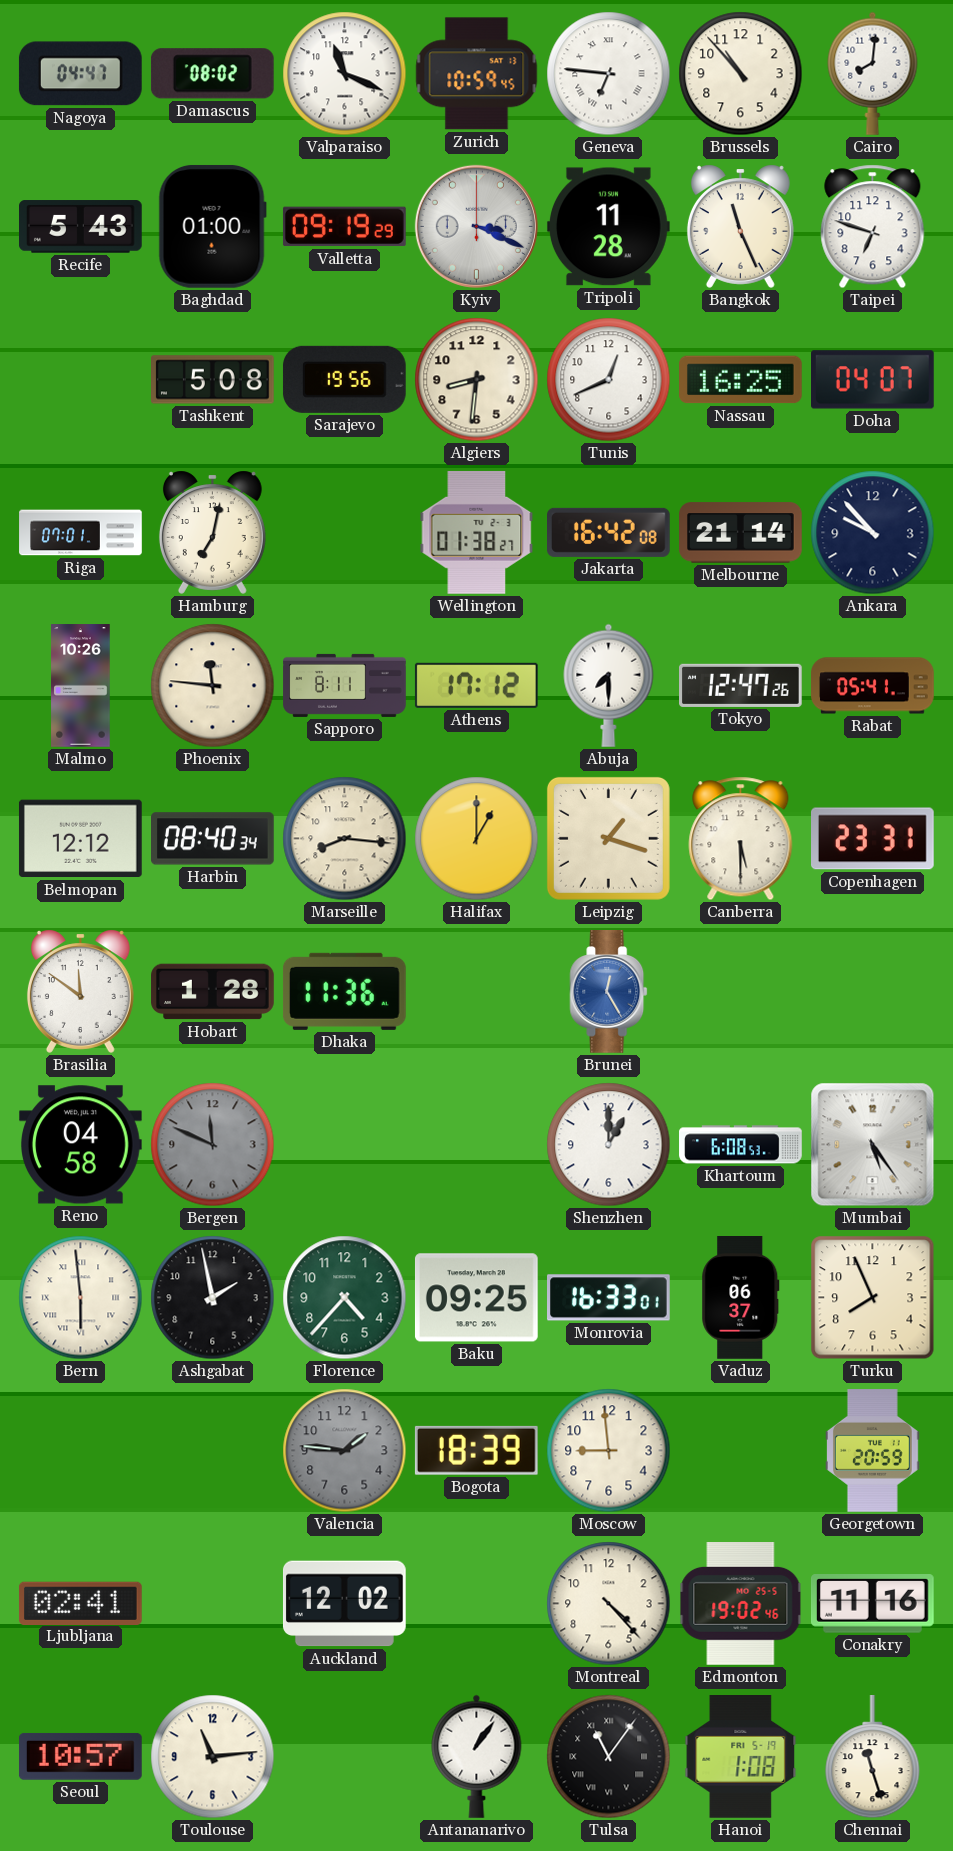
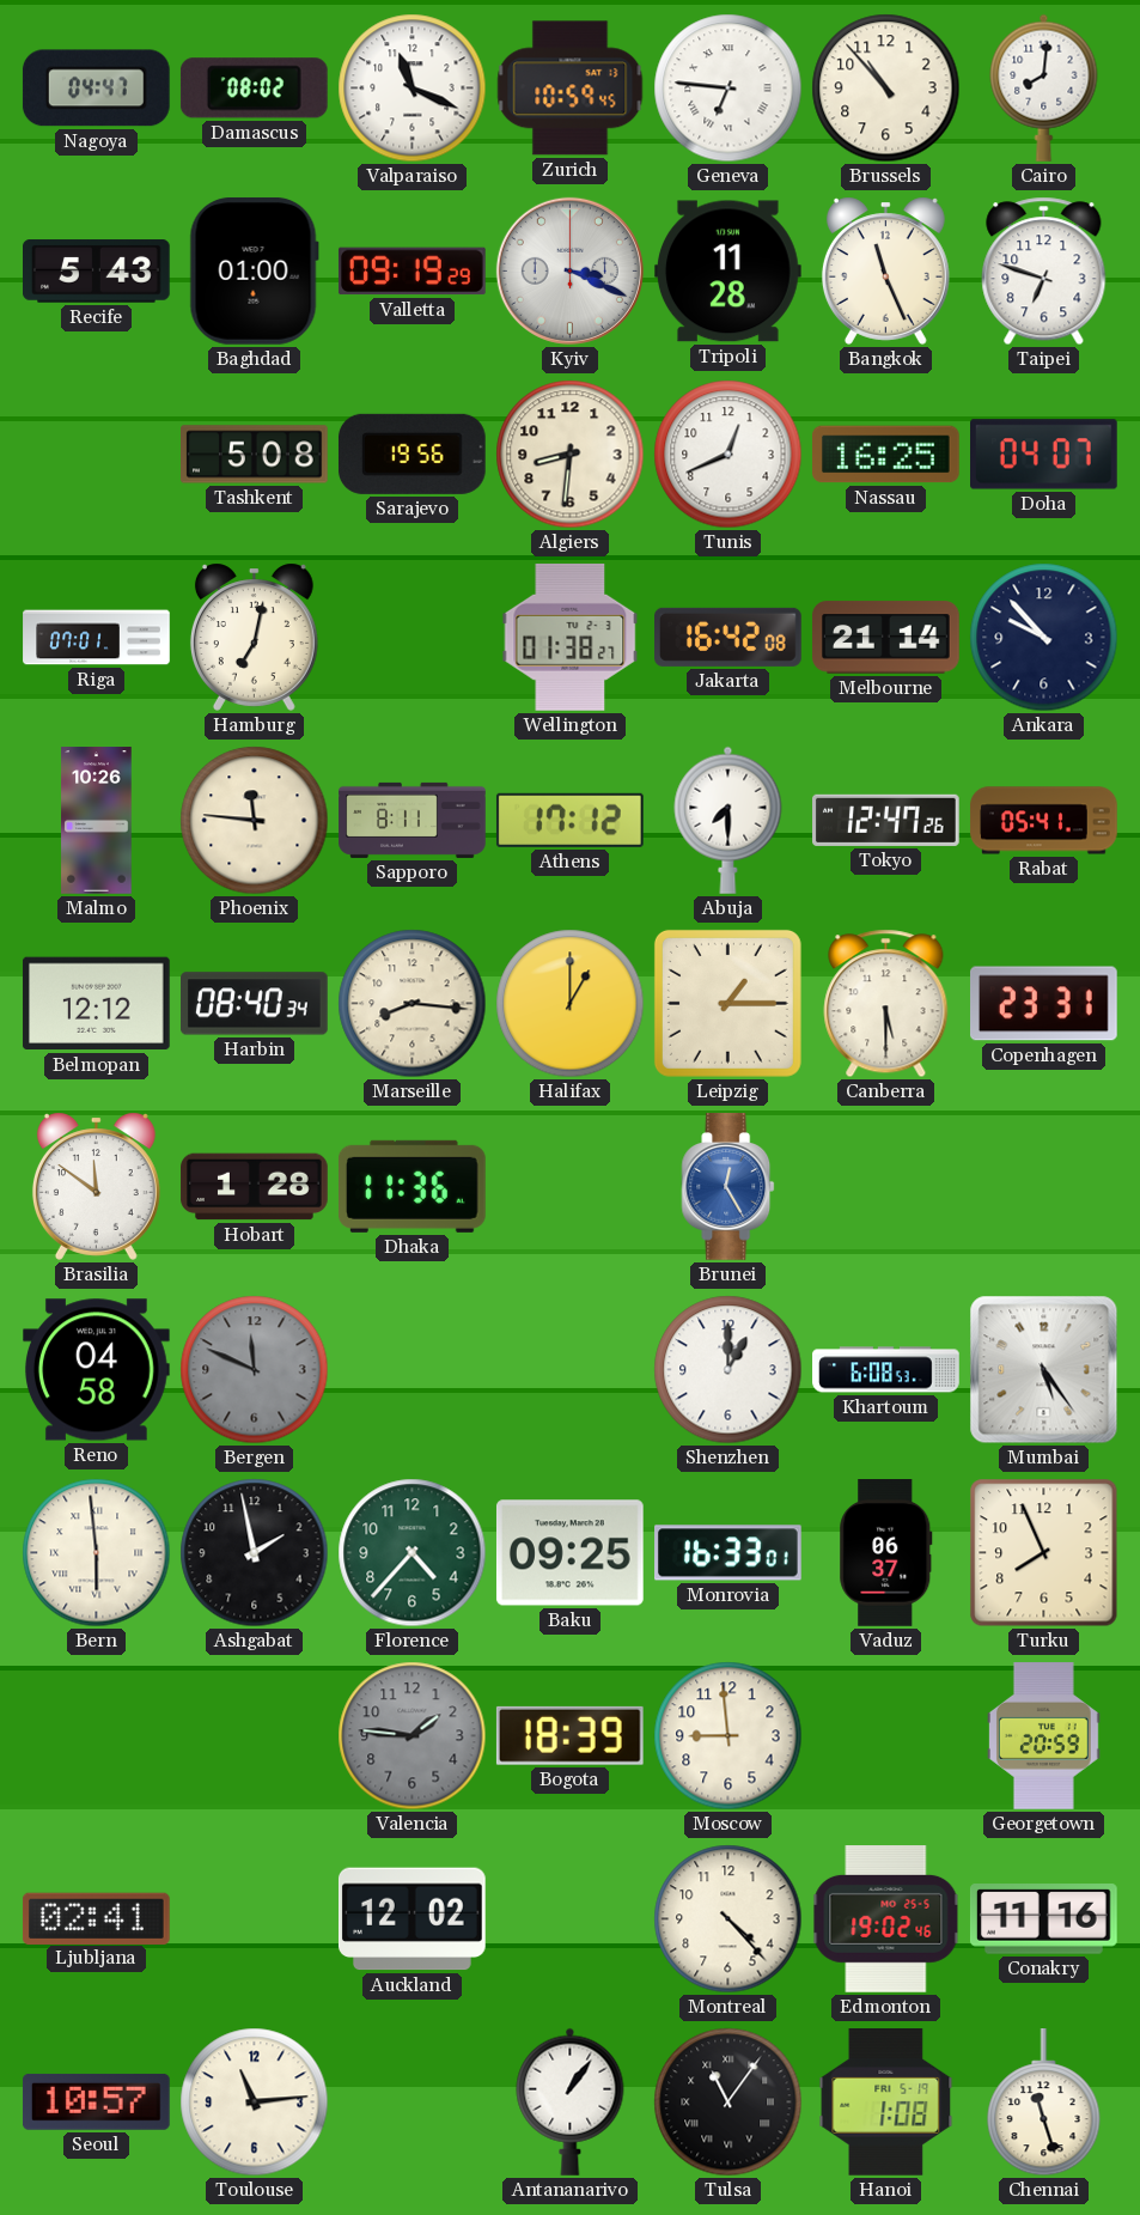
Leipzig: 1:18 -> 1:15
